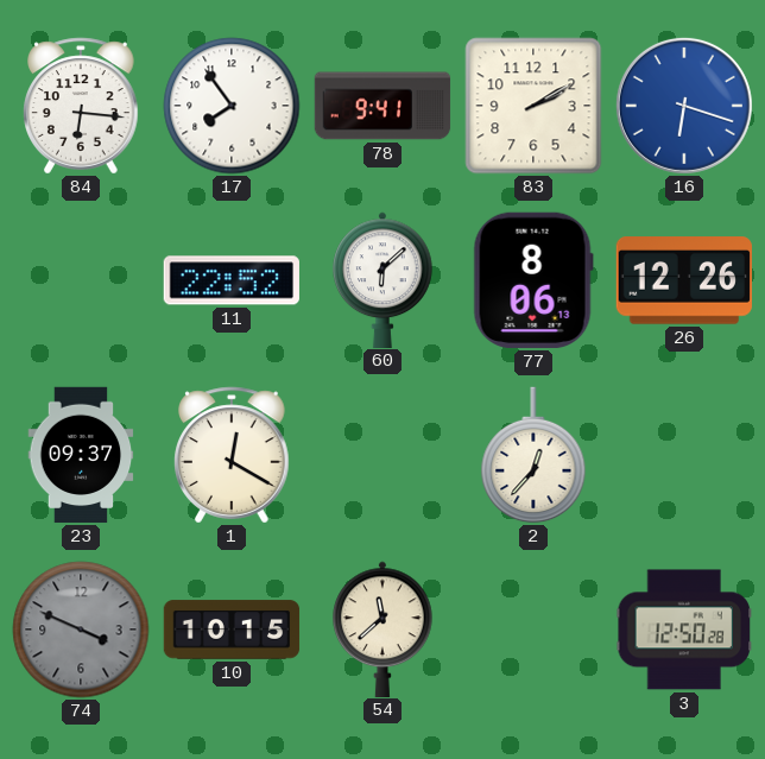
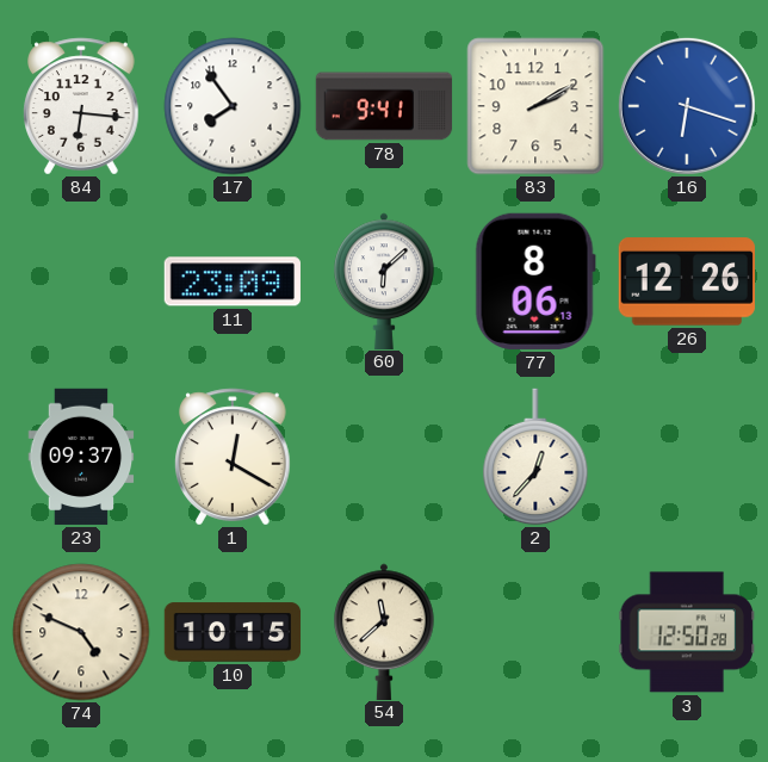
11: 22:52 -> 23:09
74: 3:49 -> 4:49
74 dial: grey -> cream
